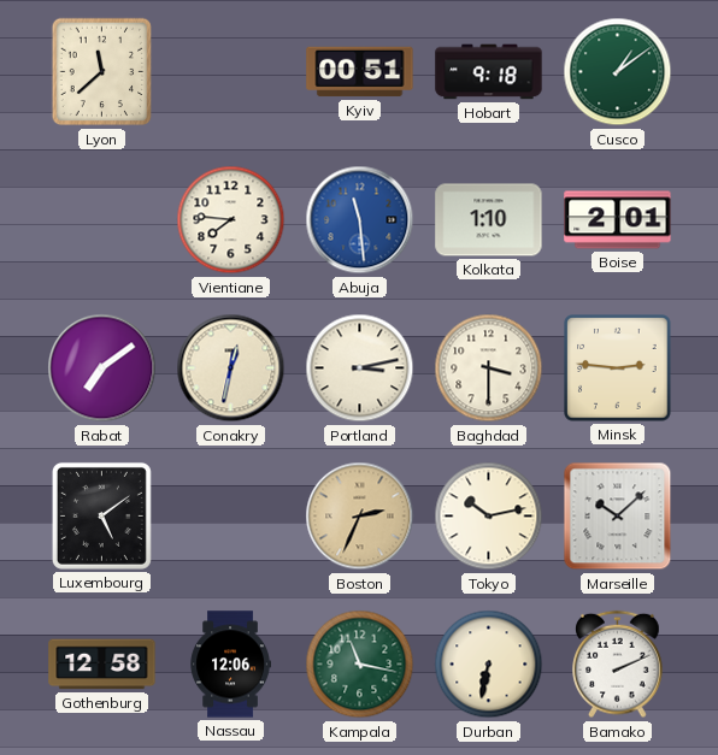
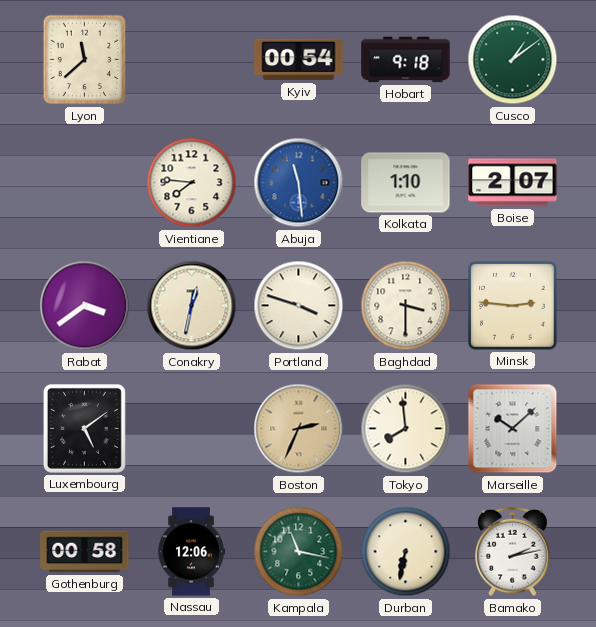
Kyiv: 00:51 -> 00:54
Boise: 2:01 -> 2:07
Rabat: 7:09 -> 3:39
Portland: 3:13 -> 3:48
Tokyo: 10:13 -> 7:59
Gothenburg: 12:58 -> 00:58
Bamako: 2:11 -> 2:13
